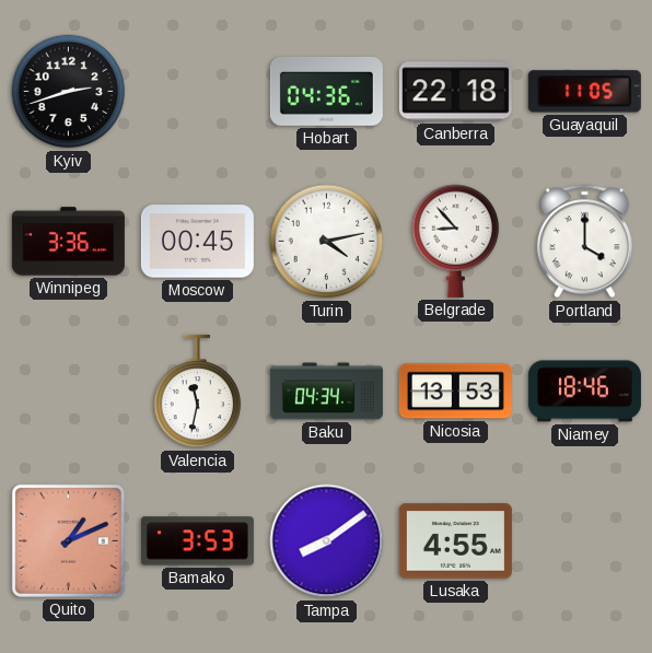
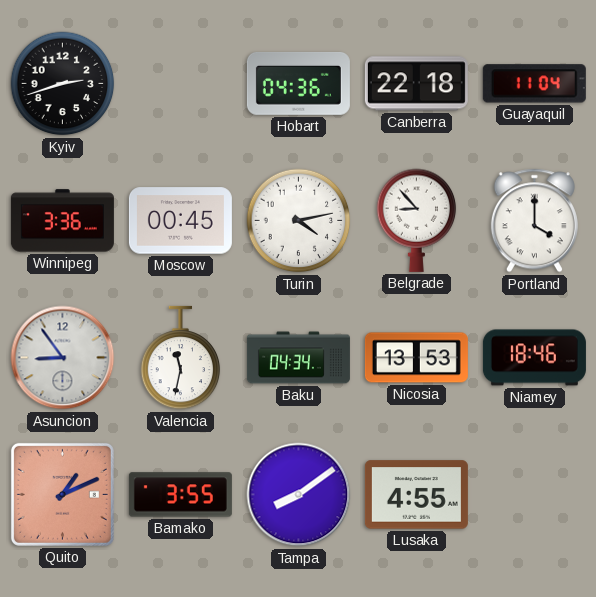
Guayaquil: 11:05 -> 11:04
Asuncion: none -> 8:54
Bamako: 3:53 -> 3:55
